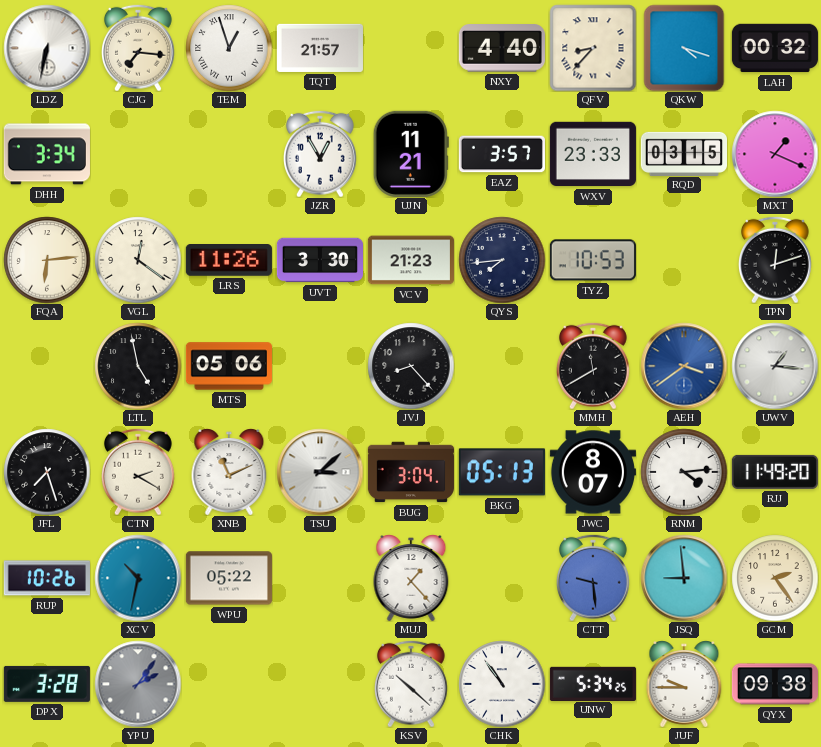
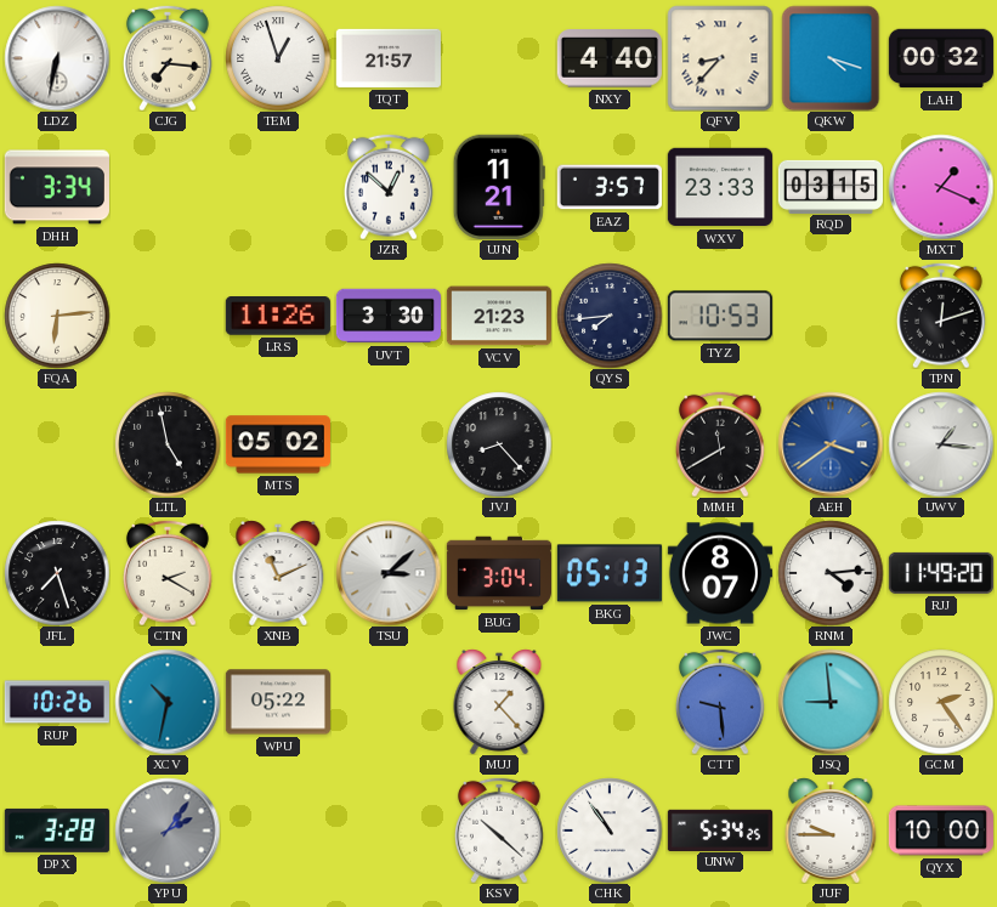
JZR: 12:55 -> 12:52
VGL: 12:21 -> none
MTS: 05:06 -> 05:02
QYX: 09:38 -> 10:00
